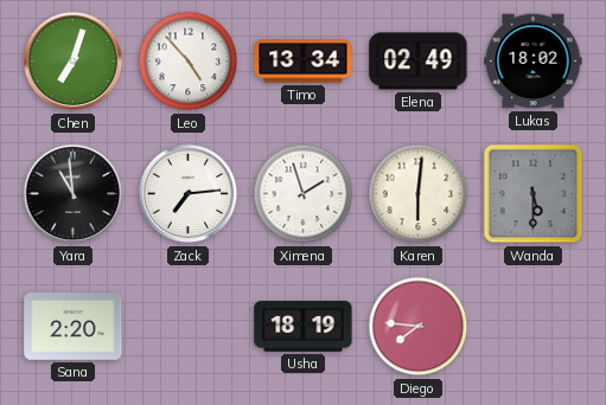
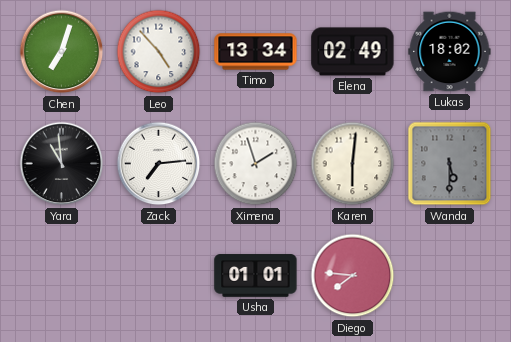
Sana: 2:20 -> none
Usha: 18:19 -> 01:01
